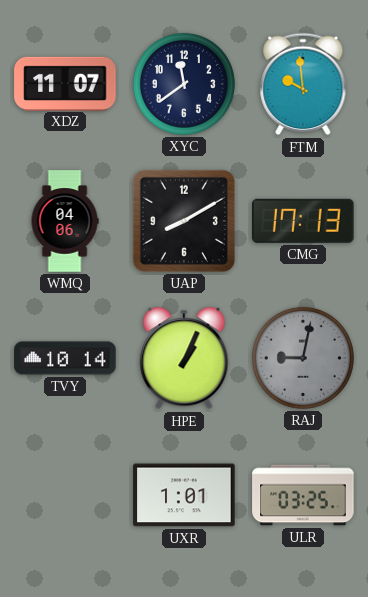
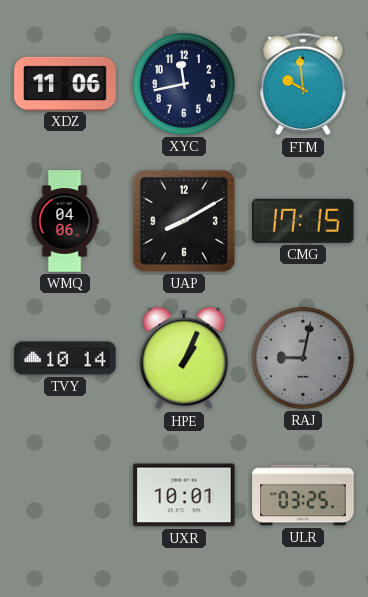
XDZ: 11:07 -> 11:06
XYC: 11:39 -> 11:43
CMG: 17:13 -> 17:15
UXR: 1:01 -> 10:01
